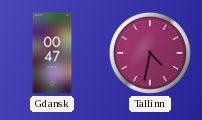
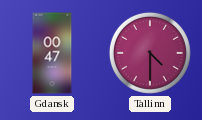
Tallinn: 4:32 -> 4:30
